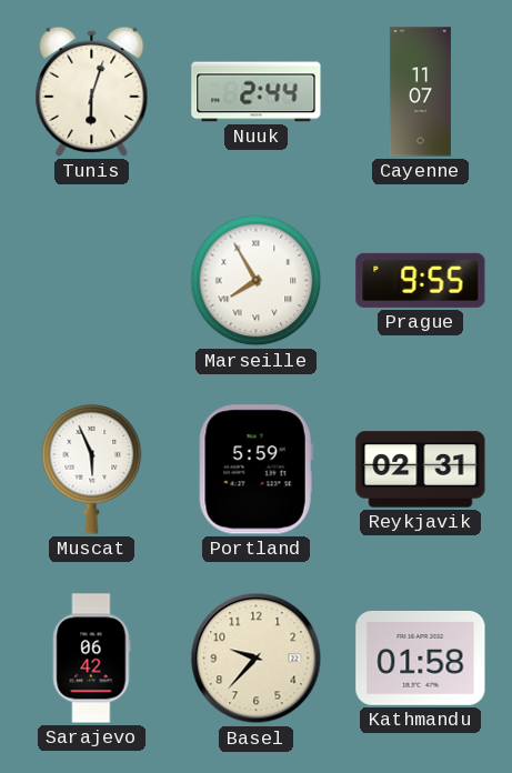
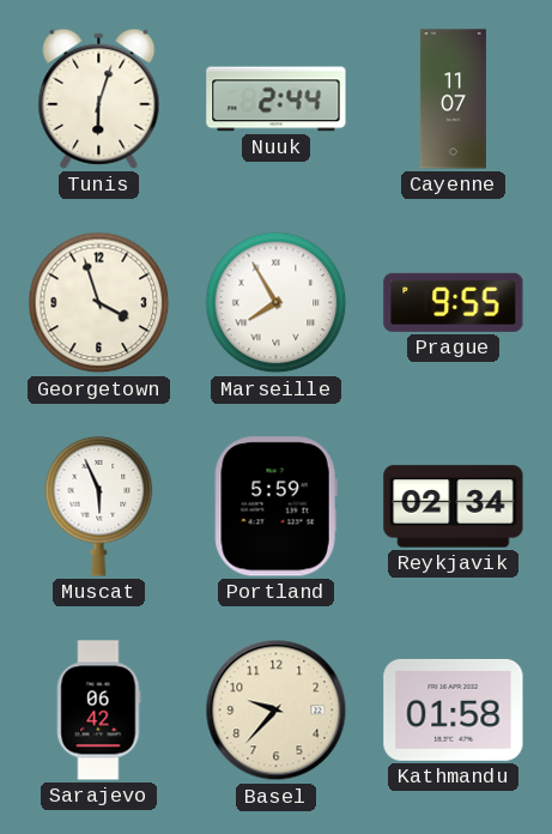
Georgetown: none -> 3:57
Reykjavik: 02:31 -> 02:34
